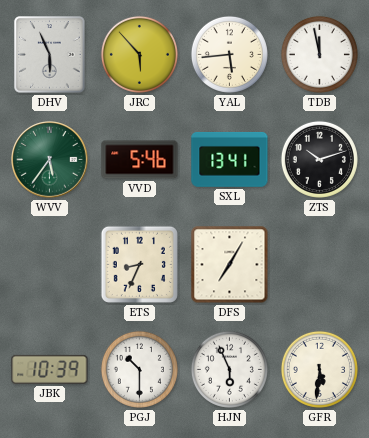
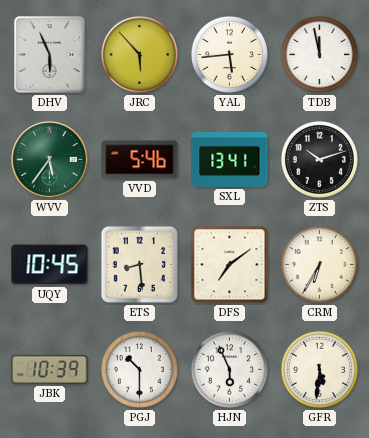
UQY: none -> 10:45
ETS: 8:34 -> 8:29
DFS: 7:05 -> 7:09
CRM: none -> 6:35
